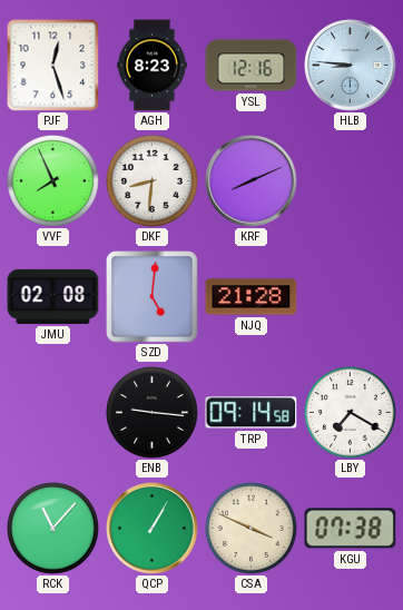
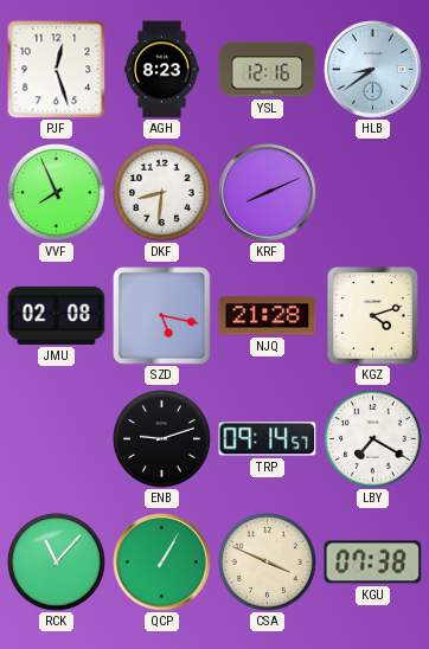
HLB: 8:46 -> 8:39
SZD: 5:01 -> 5:17
KGZ: none -> 4:12
ENB: 9:16 -> 9:12
TRP: 09:14:58 -> 09:14:57
